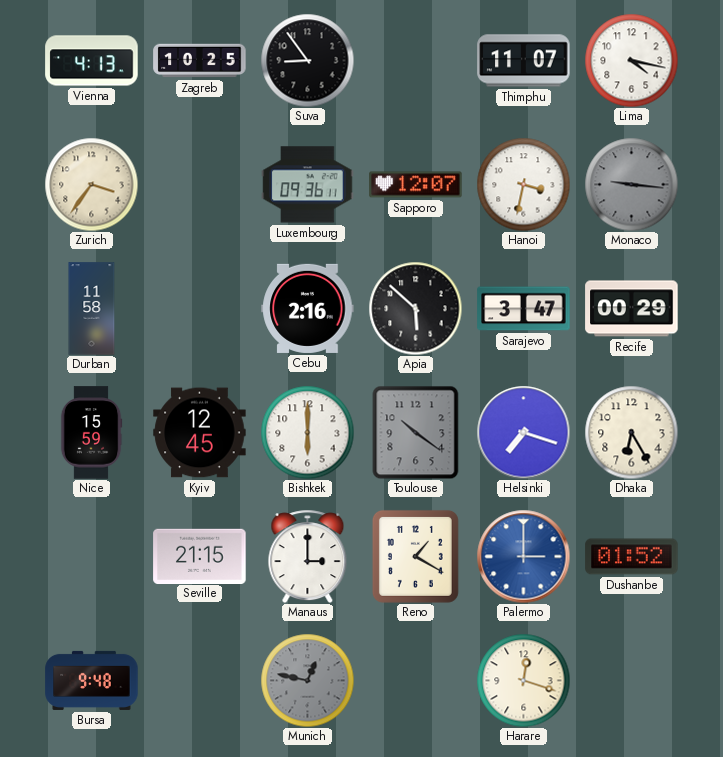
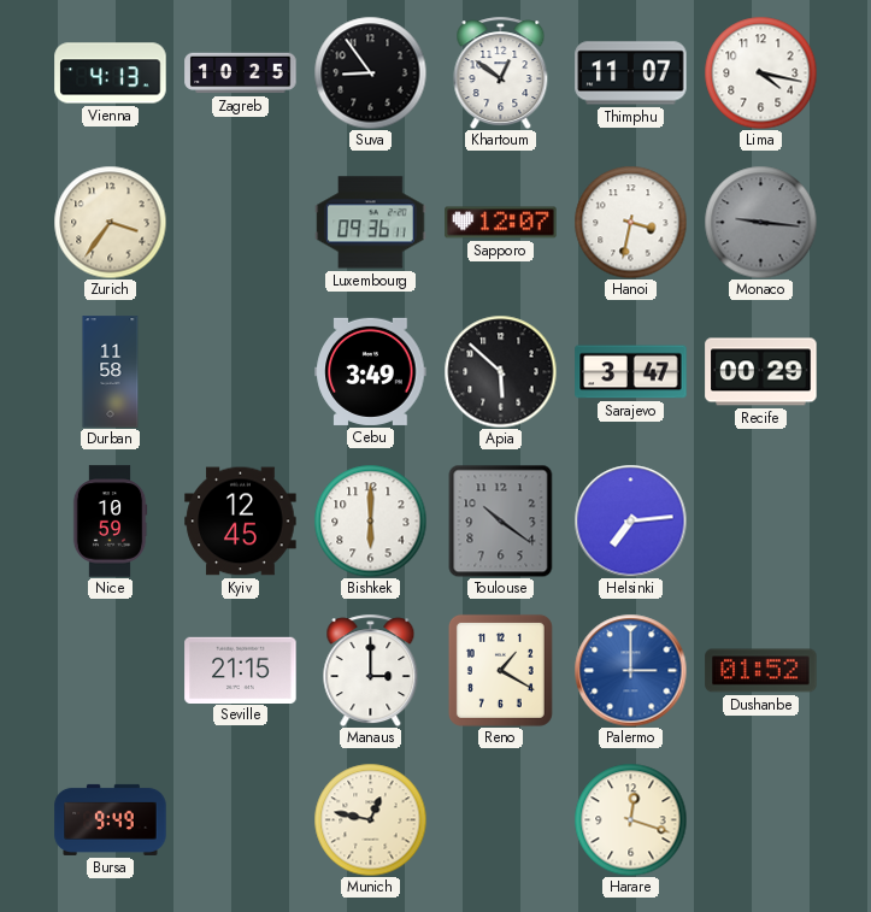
Khartoum: none -> 12:51
Cebu: 2:16 -> 3:49
Nice: 15:59 -> 10:59
Helsinki: 7:18 -> 7:14
Dhaka: 6:25 -> none
Bursa: 9:48 -> 9:49
Munich dial: grey -> cream
